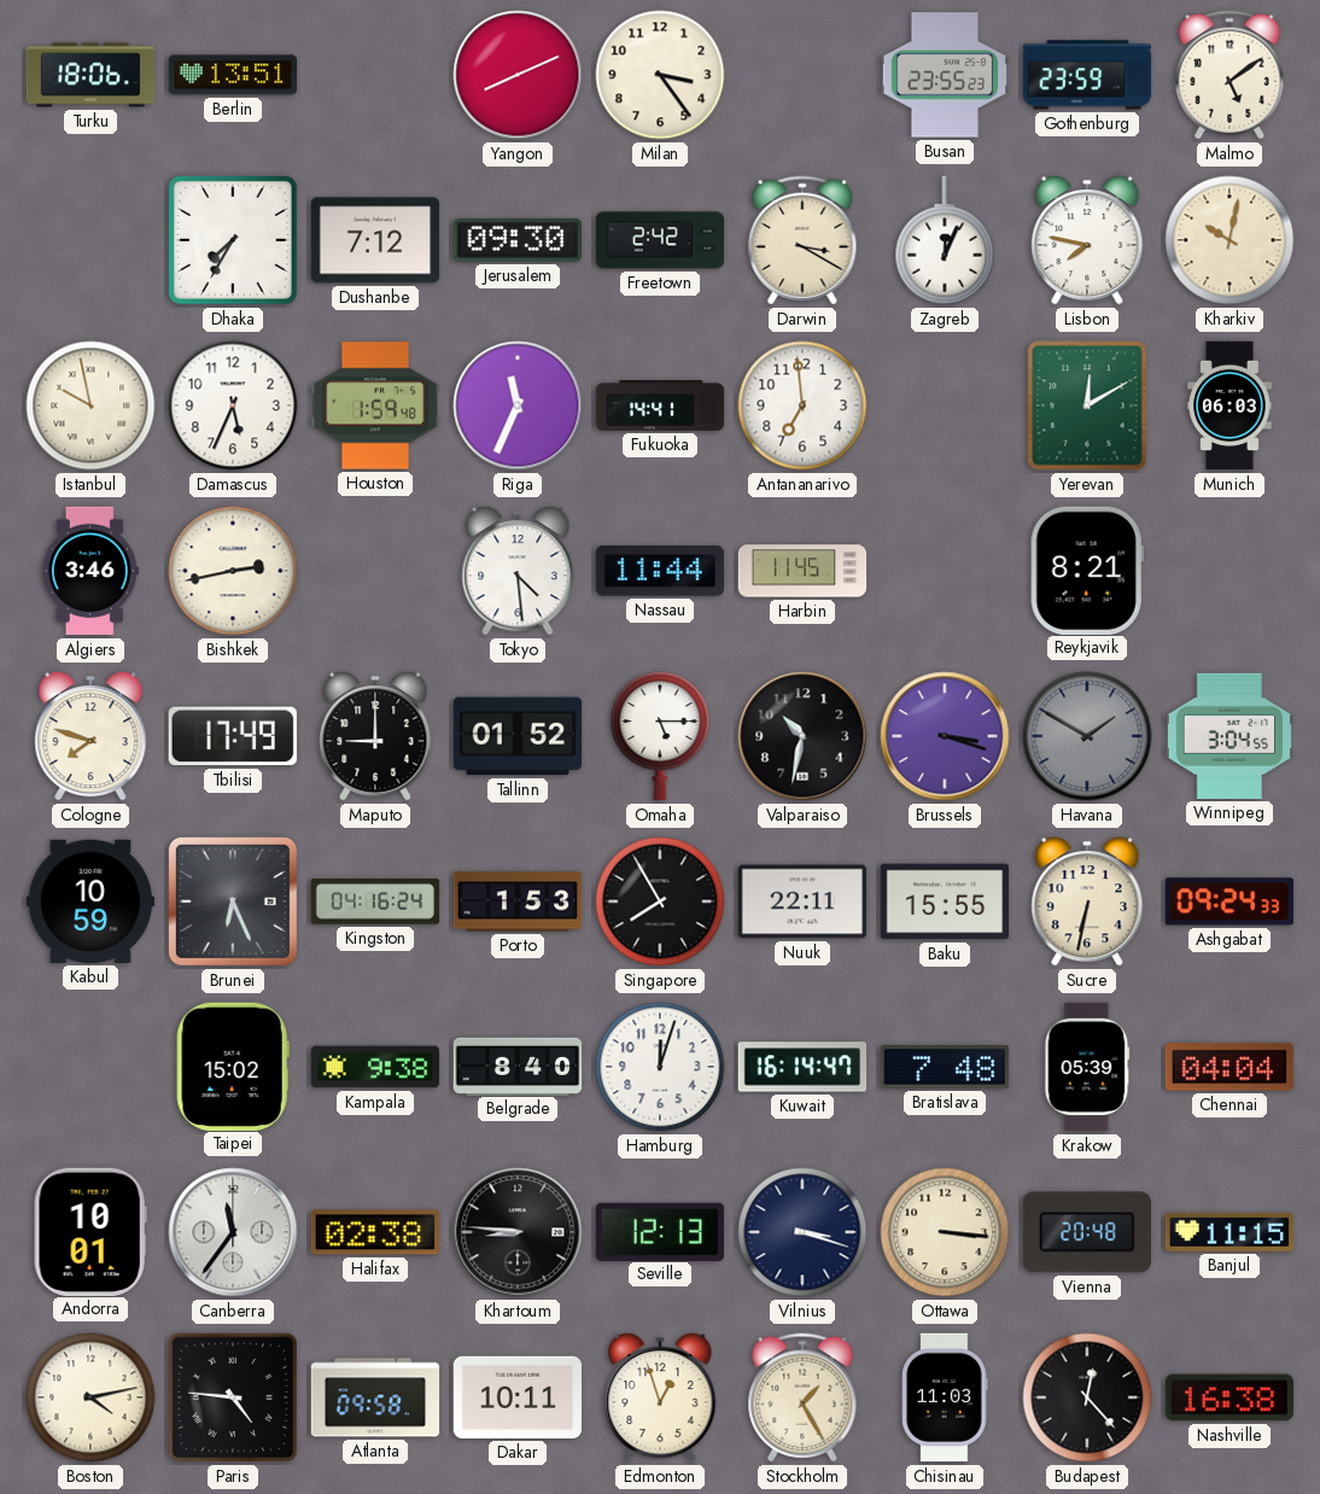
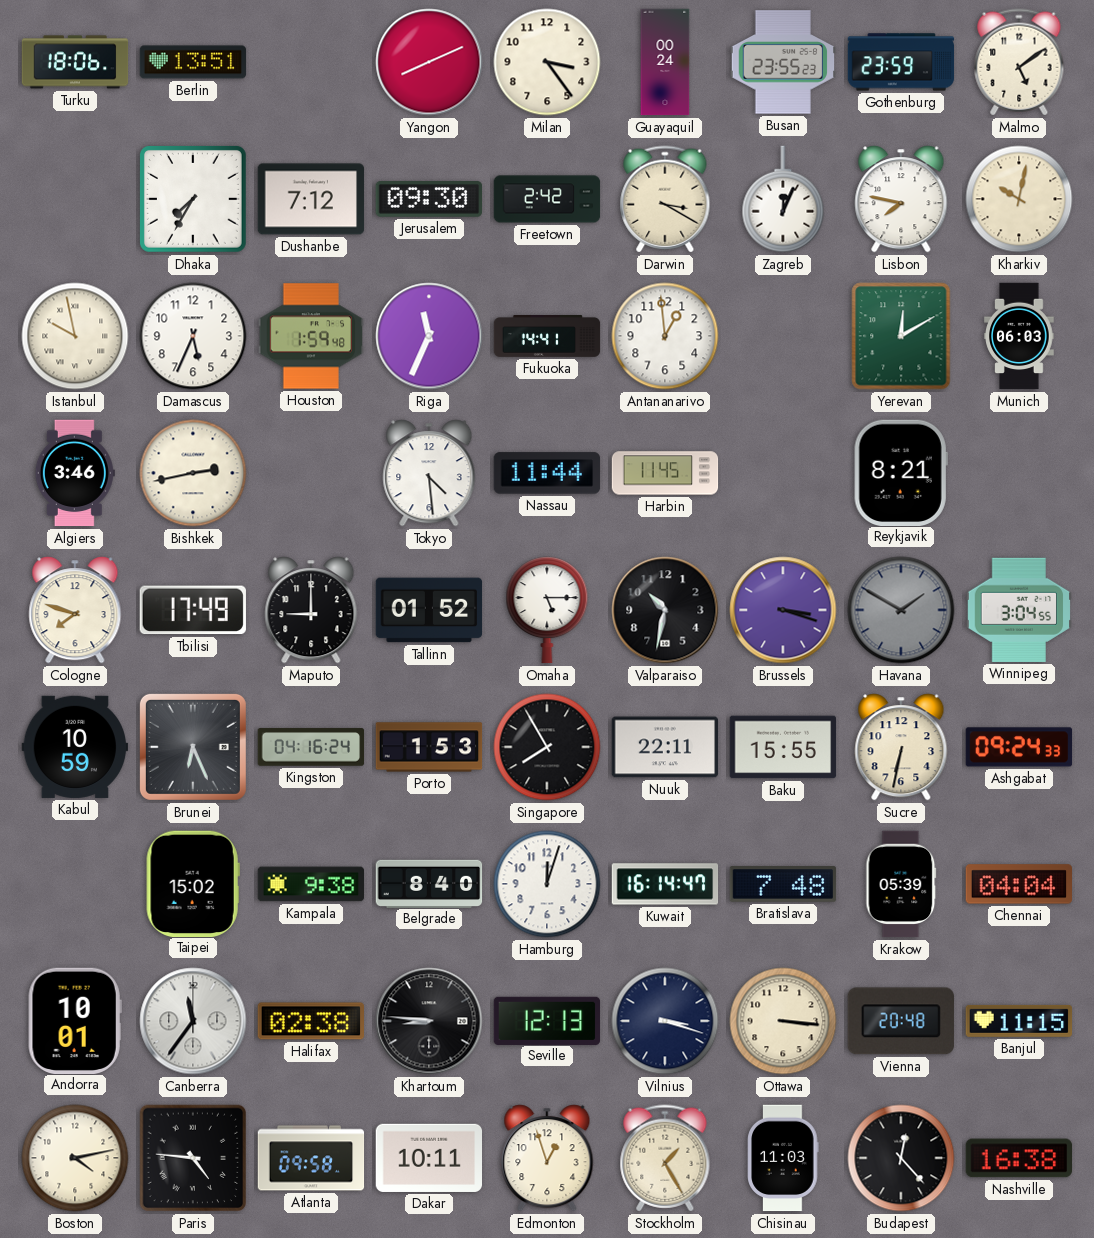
Guayaquil: none -> 00:24
Antananarivo: 6:59 -> 12:59
